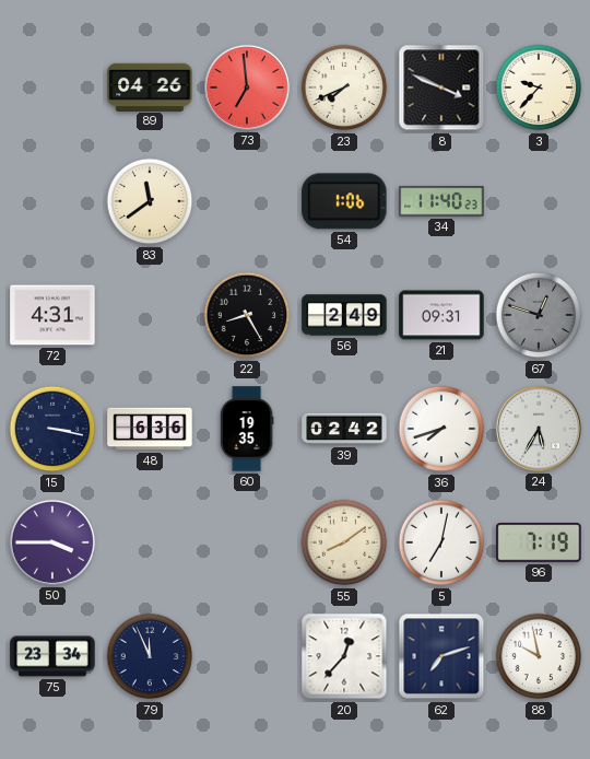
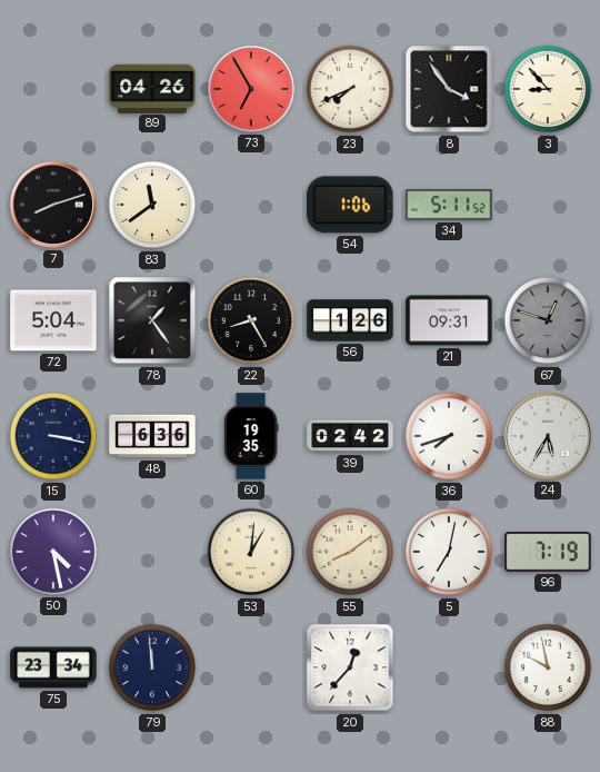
73: 6:59 -> 6:55
8: 3:49 -> 3:54
3: 9:37 -> 8:53
7: none -> 8:12
34: 11:40 -> 5:11
72: 4:31 -> 5:04
78: none -> 1:24
56: 2:49 -> 1:26
50: 3:45 -> 4:28
53: none -> 1:01
79: 11:56 -> 11:59
62: 7:12 -> none
